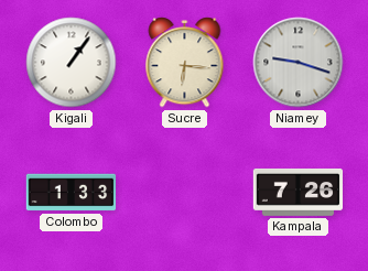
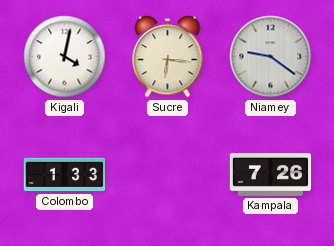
Kigali: 1:06 -> 4:02
Niamey: 9:18 -> 9:21
